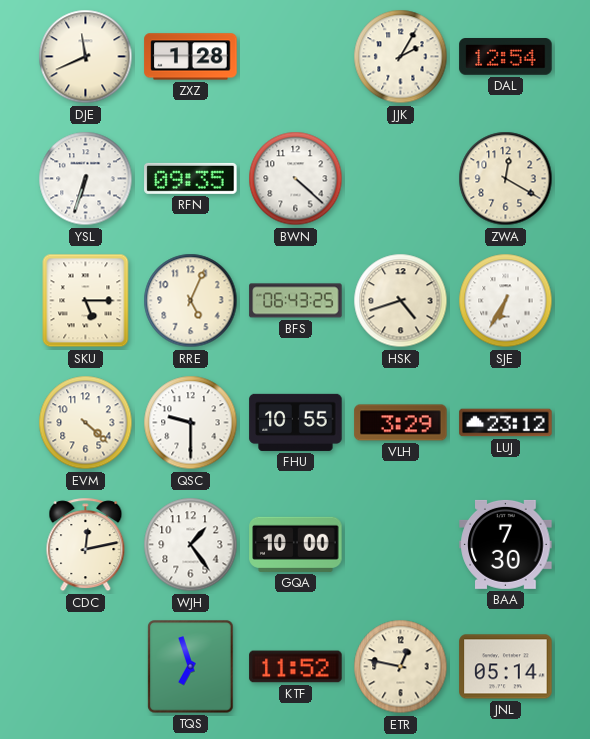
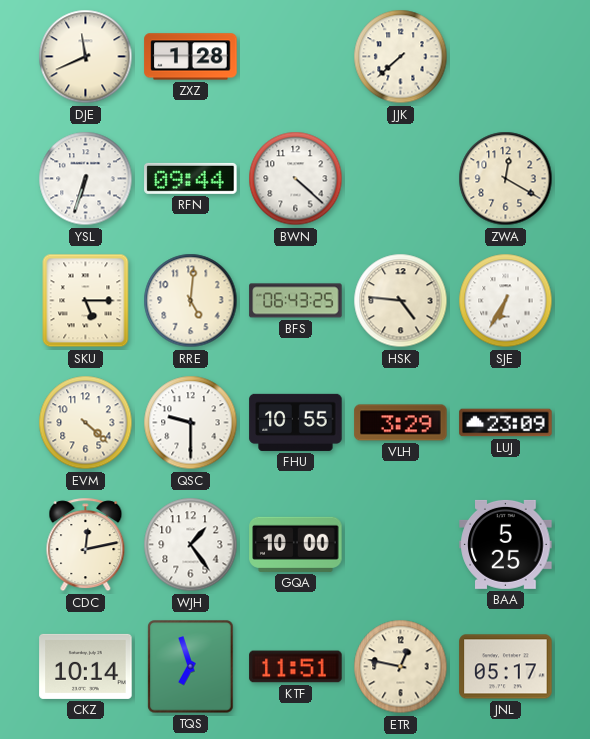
JJK: 2:05 -> 7:38
DAL: 12:54 -> none
RFN: 09:35 -> 09:44
RRE: 5:04 -> 5:01
HSK: 4:42 -> 4:46
LUJ: 23:12 -> 23:09
BAA: 7:30 -> 5:25
CKZ: none -> 10:14
KTF: 11:52 -> 11:51
JNL: 05:14 -> 05:17
